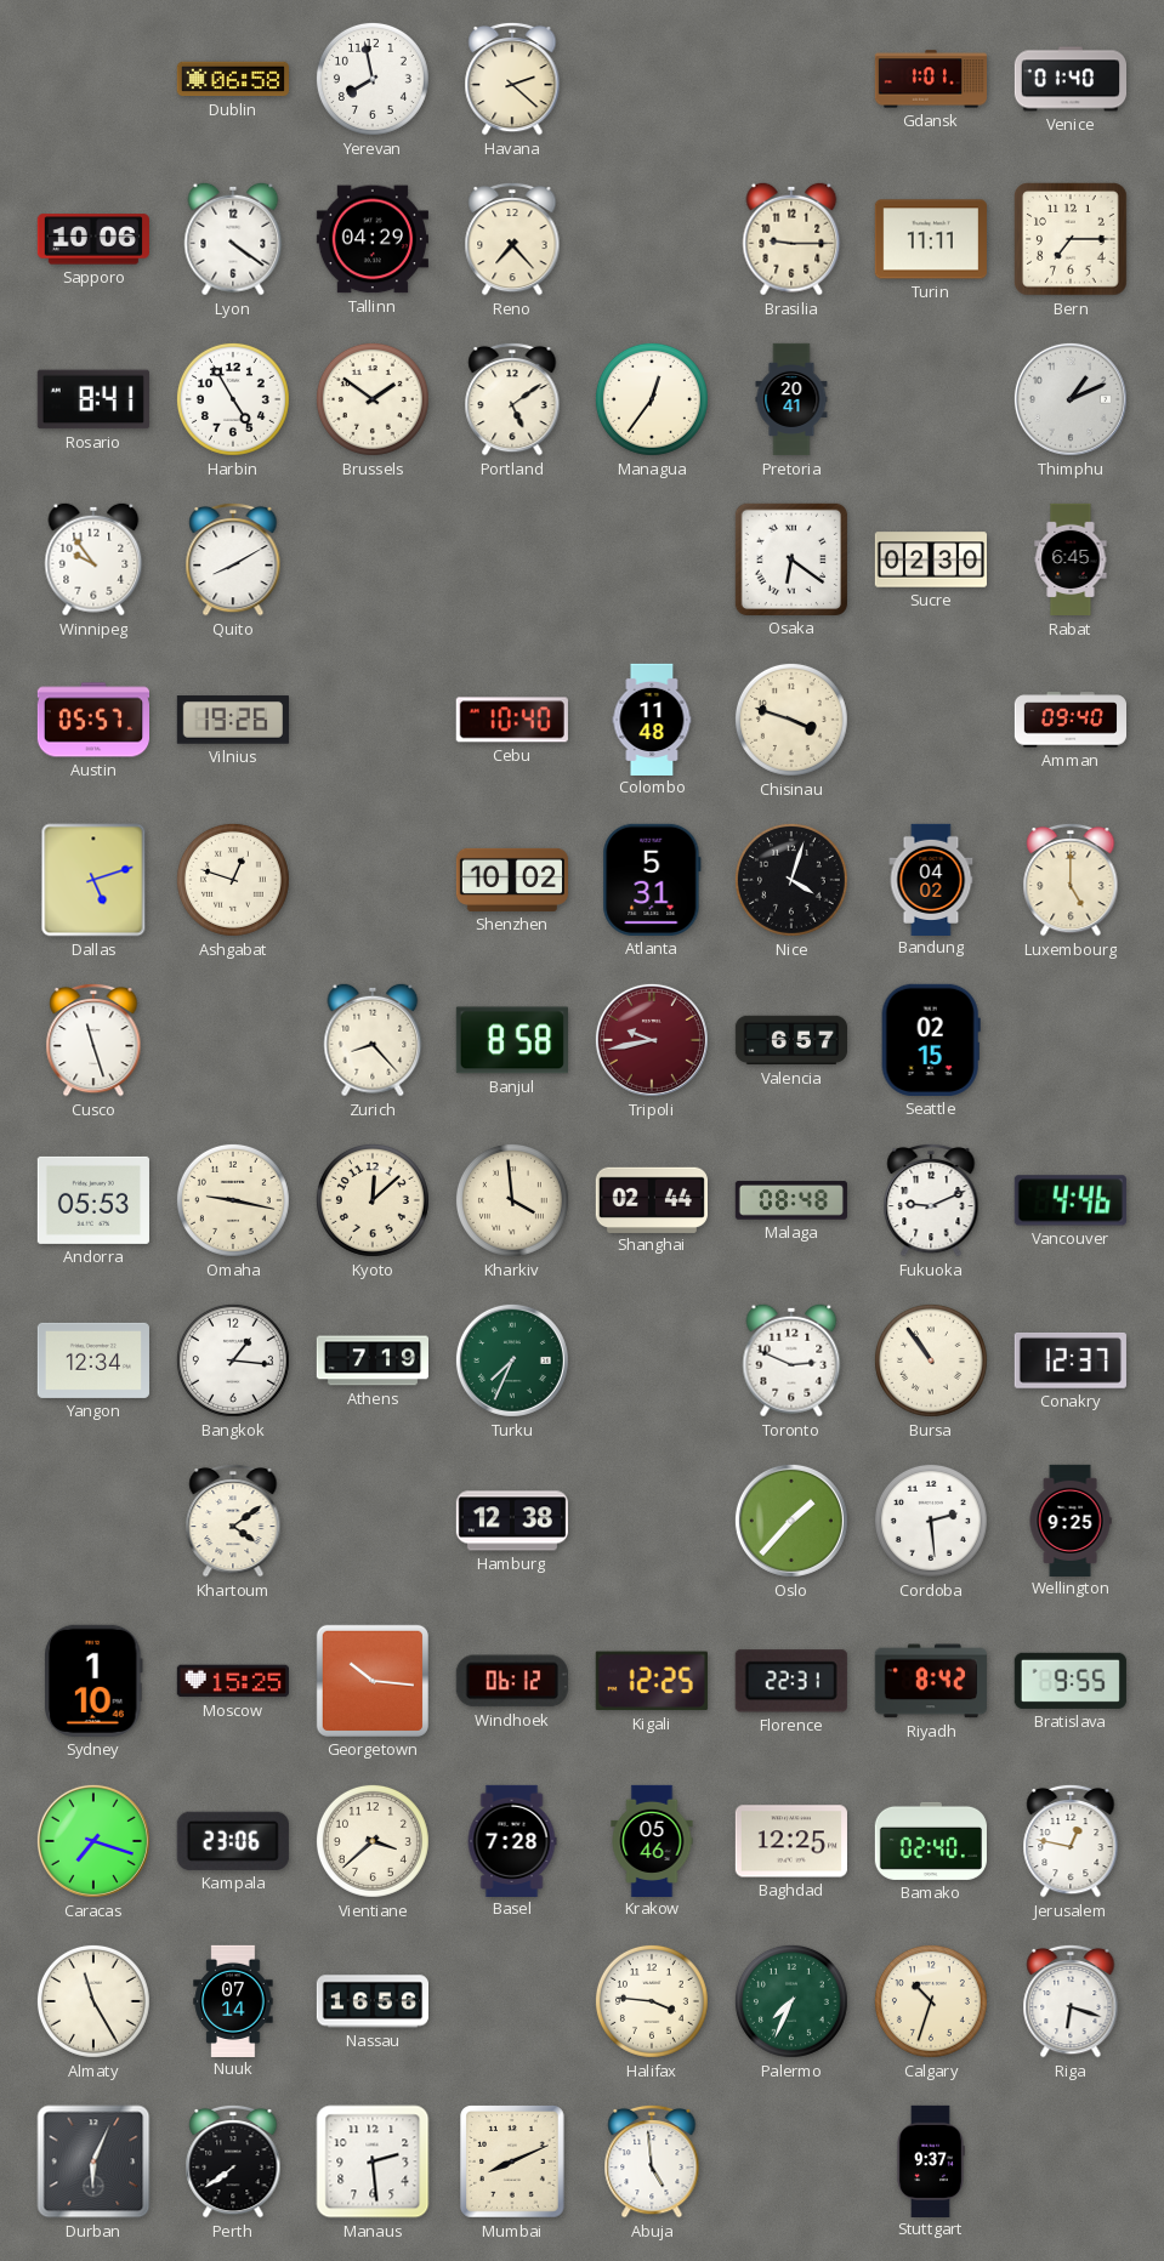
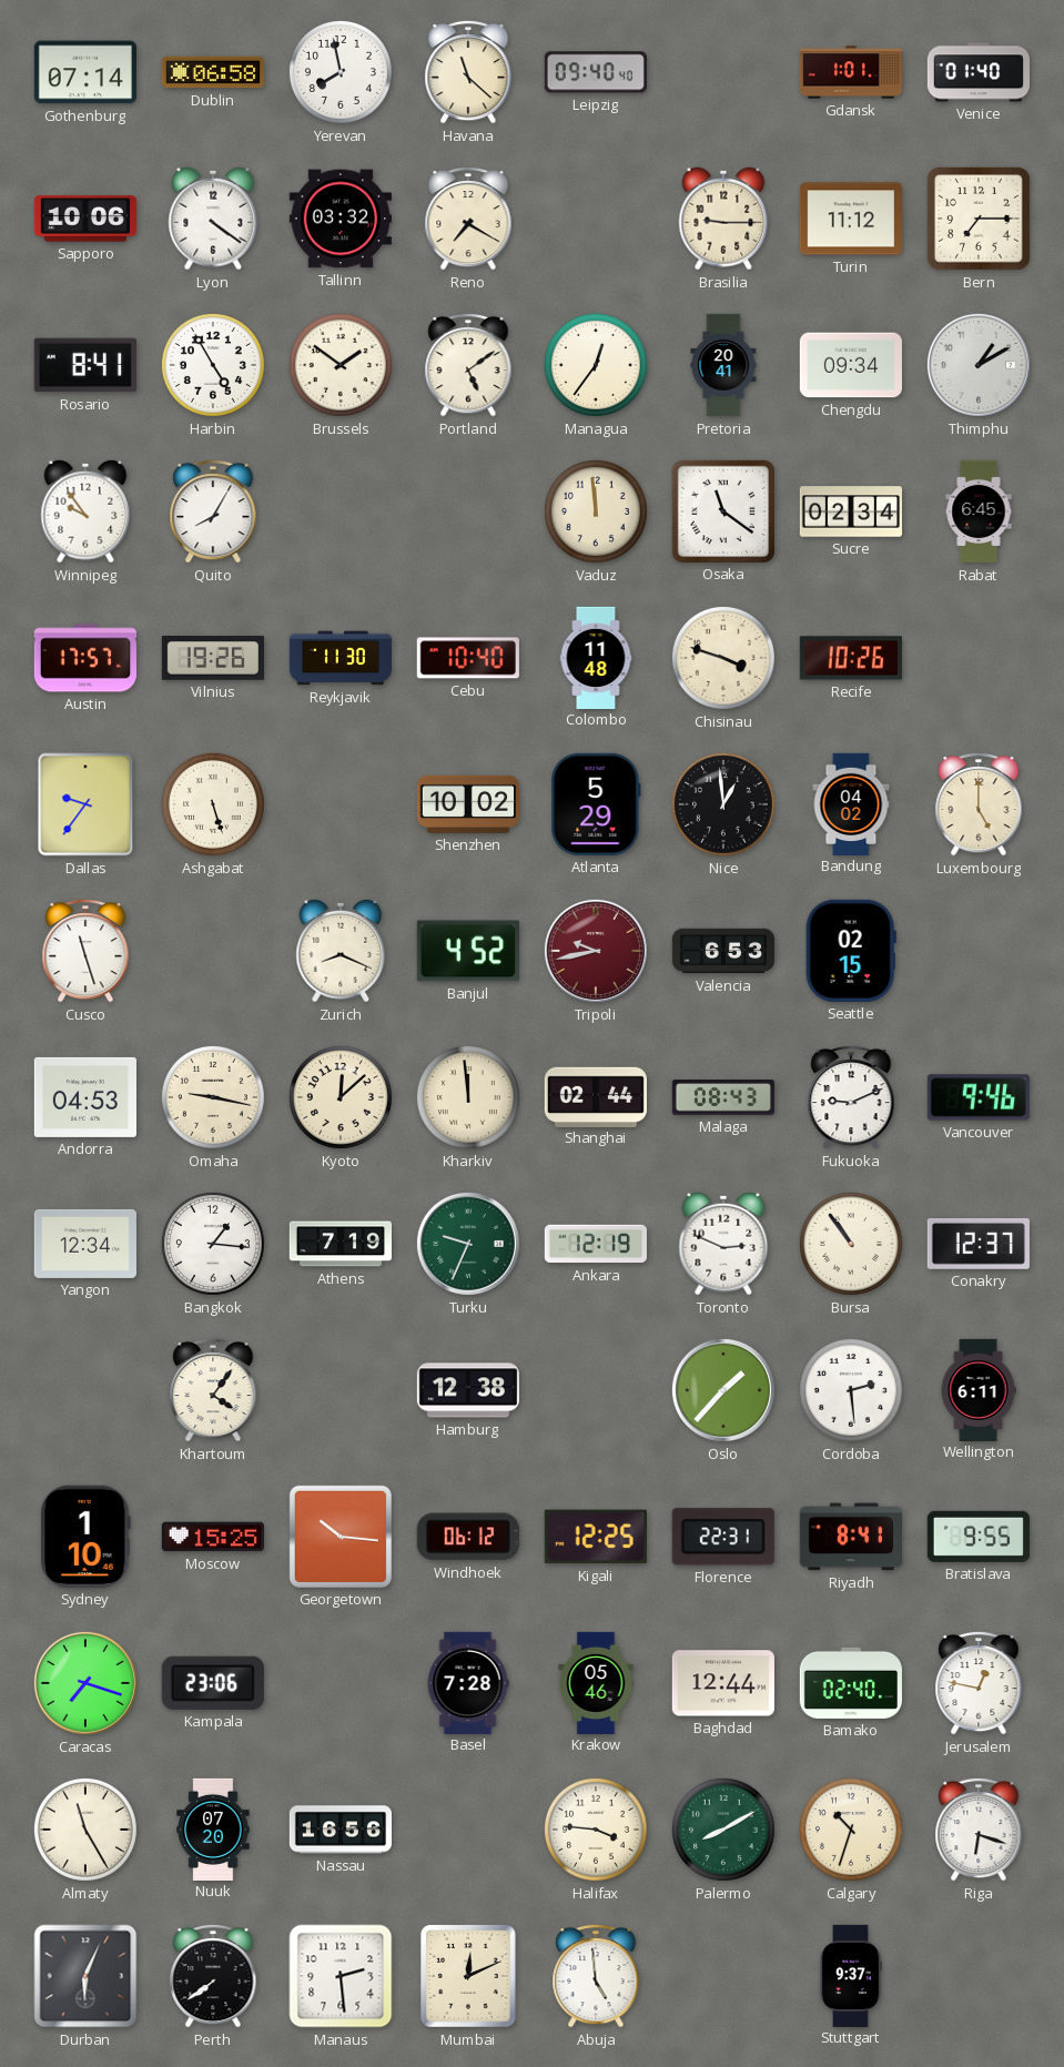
Gothenburg: none -> 07:14
Havana: 2:22 -> 11:22
Leipzig: none -> 09:40
Tallinn: 04:29 -> 03:32
Reno: 7:23 -> 7:20
Turin: 11:11 -> 11:12
Chengdu: none -> 09:34
Thimphu: 1:11 -> 1:10
Quito: 8:10 -> 8:05
Vaduz: none -> 11:59
Osaka: 6:21 -> 11:21
Sucre: 02:30 -> 02:34
Austin: 05:57 -> 17:57
Reykjavik: none -> 11:30
Recife: none -> 10:26
Amman: 09:40 -> none
Dallas: 5:12 -> 9:36
Ashgabat: 12:48 -> 5:27
Atlanta: 5:31 -> 5:29
Nice: 4:03 -> 12:59
Zurich: 8:23 -> 8:19
Banjul: 8:58 -> 4:52
Valencia: 6:57 -> 6:53
Andorra: 05:53 -> 04:53
Kharkiv: 3:59 -> 11:59
Malaga: 08:48 -> 08:43
Vancouver: 4:46 -> 9:46
Turku: 7:34 -> 9:34
Ankara: none -> 12:19
Khartoum: 4:09 -> 4:06
Wellington: 9:25 -> 6:11
Riyadh: 8:42 -> 8:41
Vientiane: 3:38 -> none
Baghdad: 12:25 -> 12:44
Nuuk: 07:14 -> 07:20
Palermo: 7:34 -> 8:10
Mumbai: 8:11 -> 12:11
